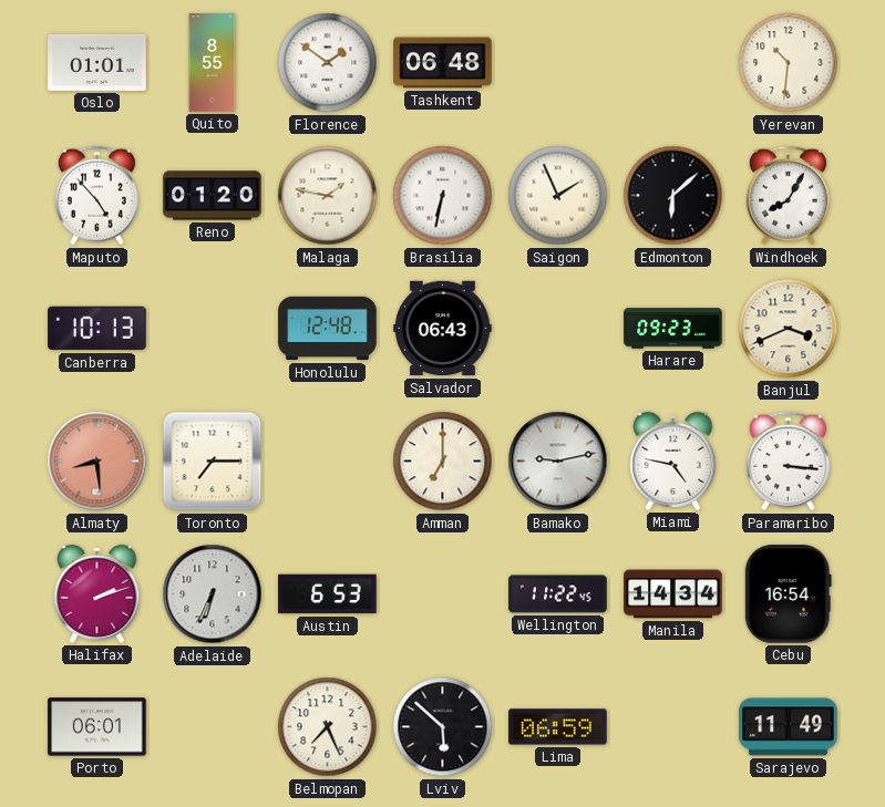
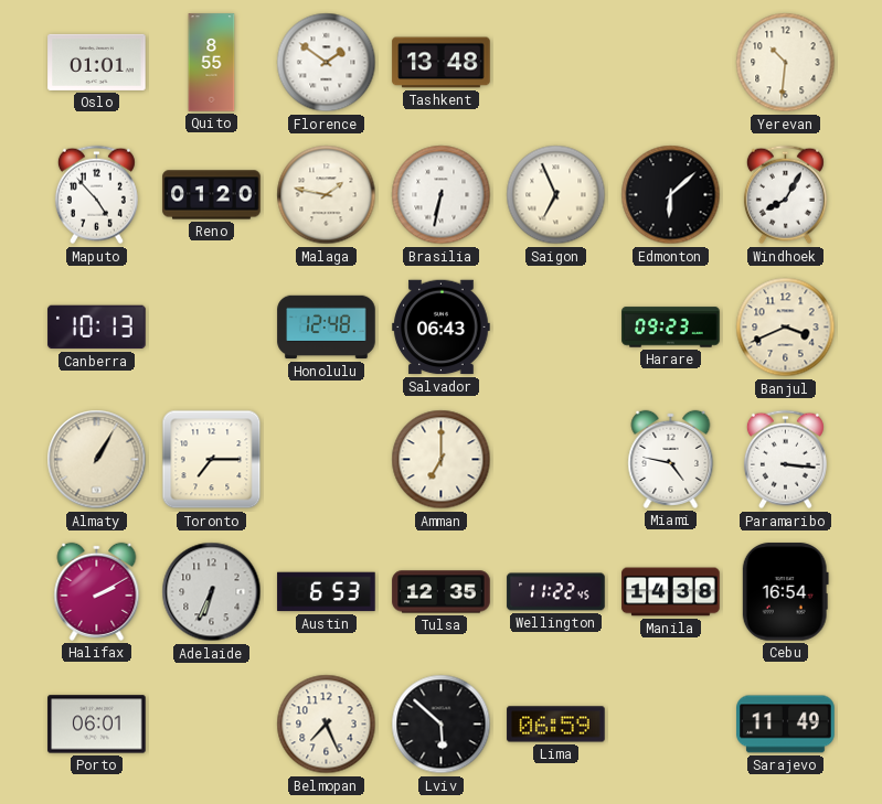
Tashkent: 06:48 -> 13:48
Saigon: 1:56 -> 6:56
Almaty: 8:29 -> 1:05
Almaty dial: salmon -> cream
Bamako: 9:13 -> none
Halifax: 2:12 -> 2:10
Tulsa: none -> 12:35
Manila: 14:34 -> 14:38
